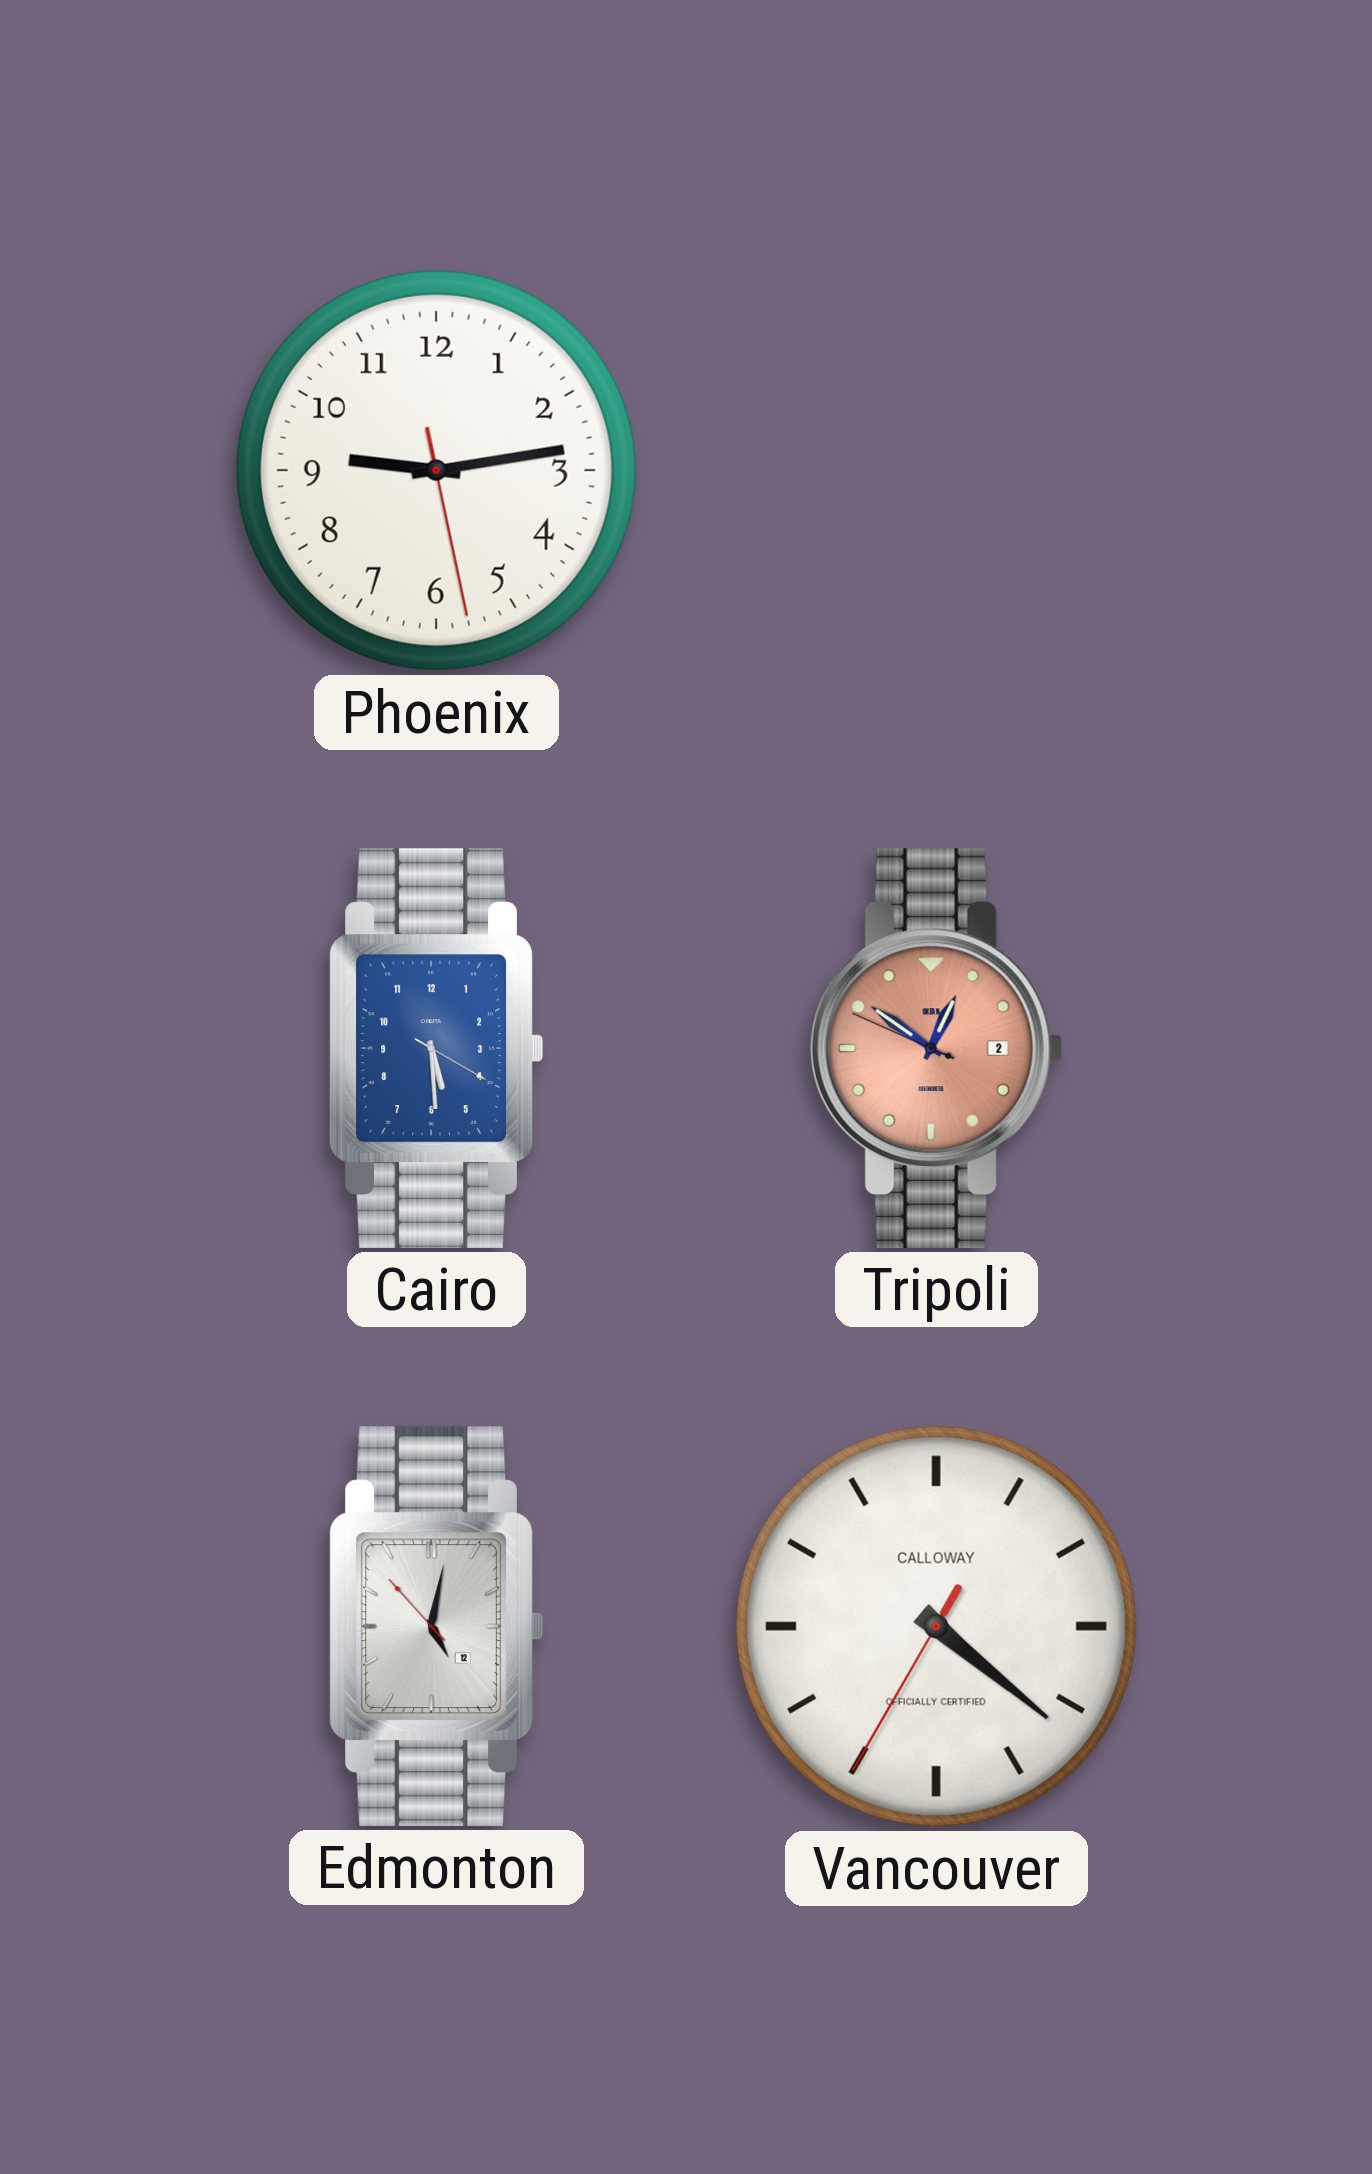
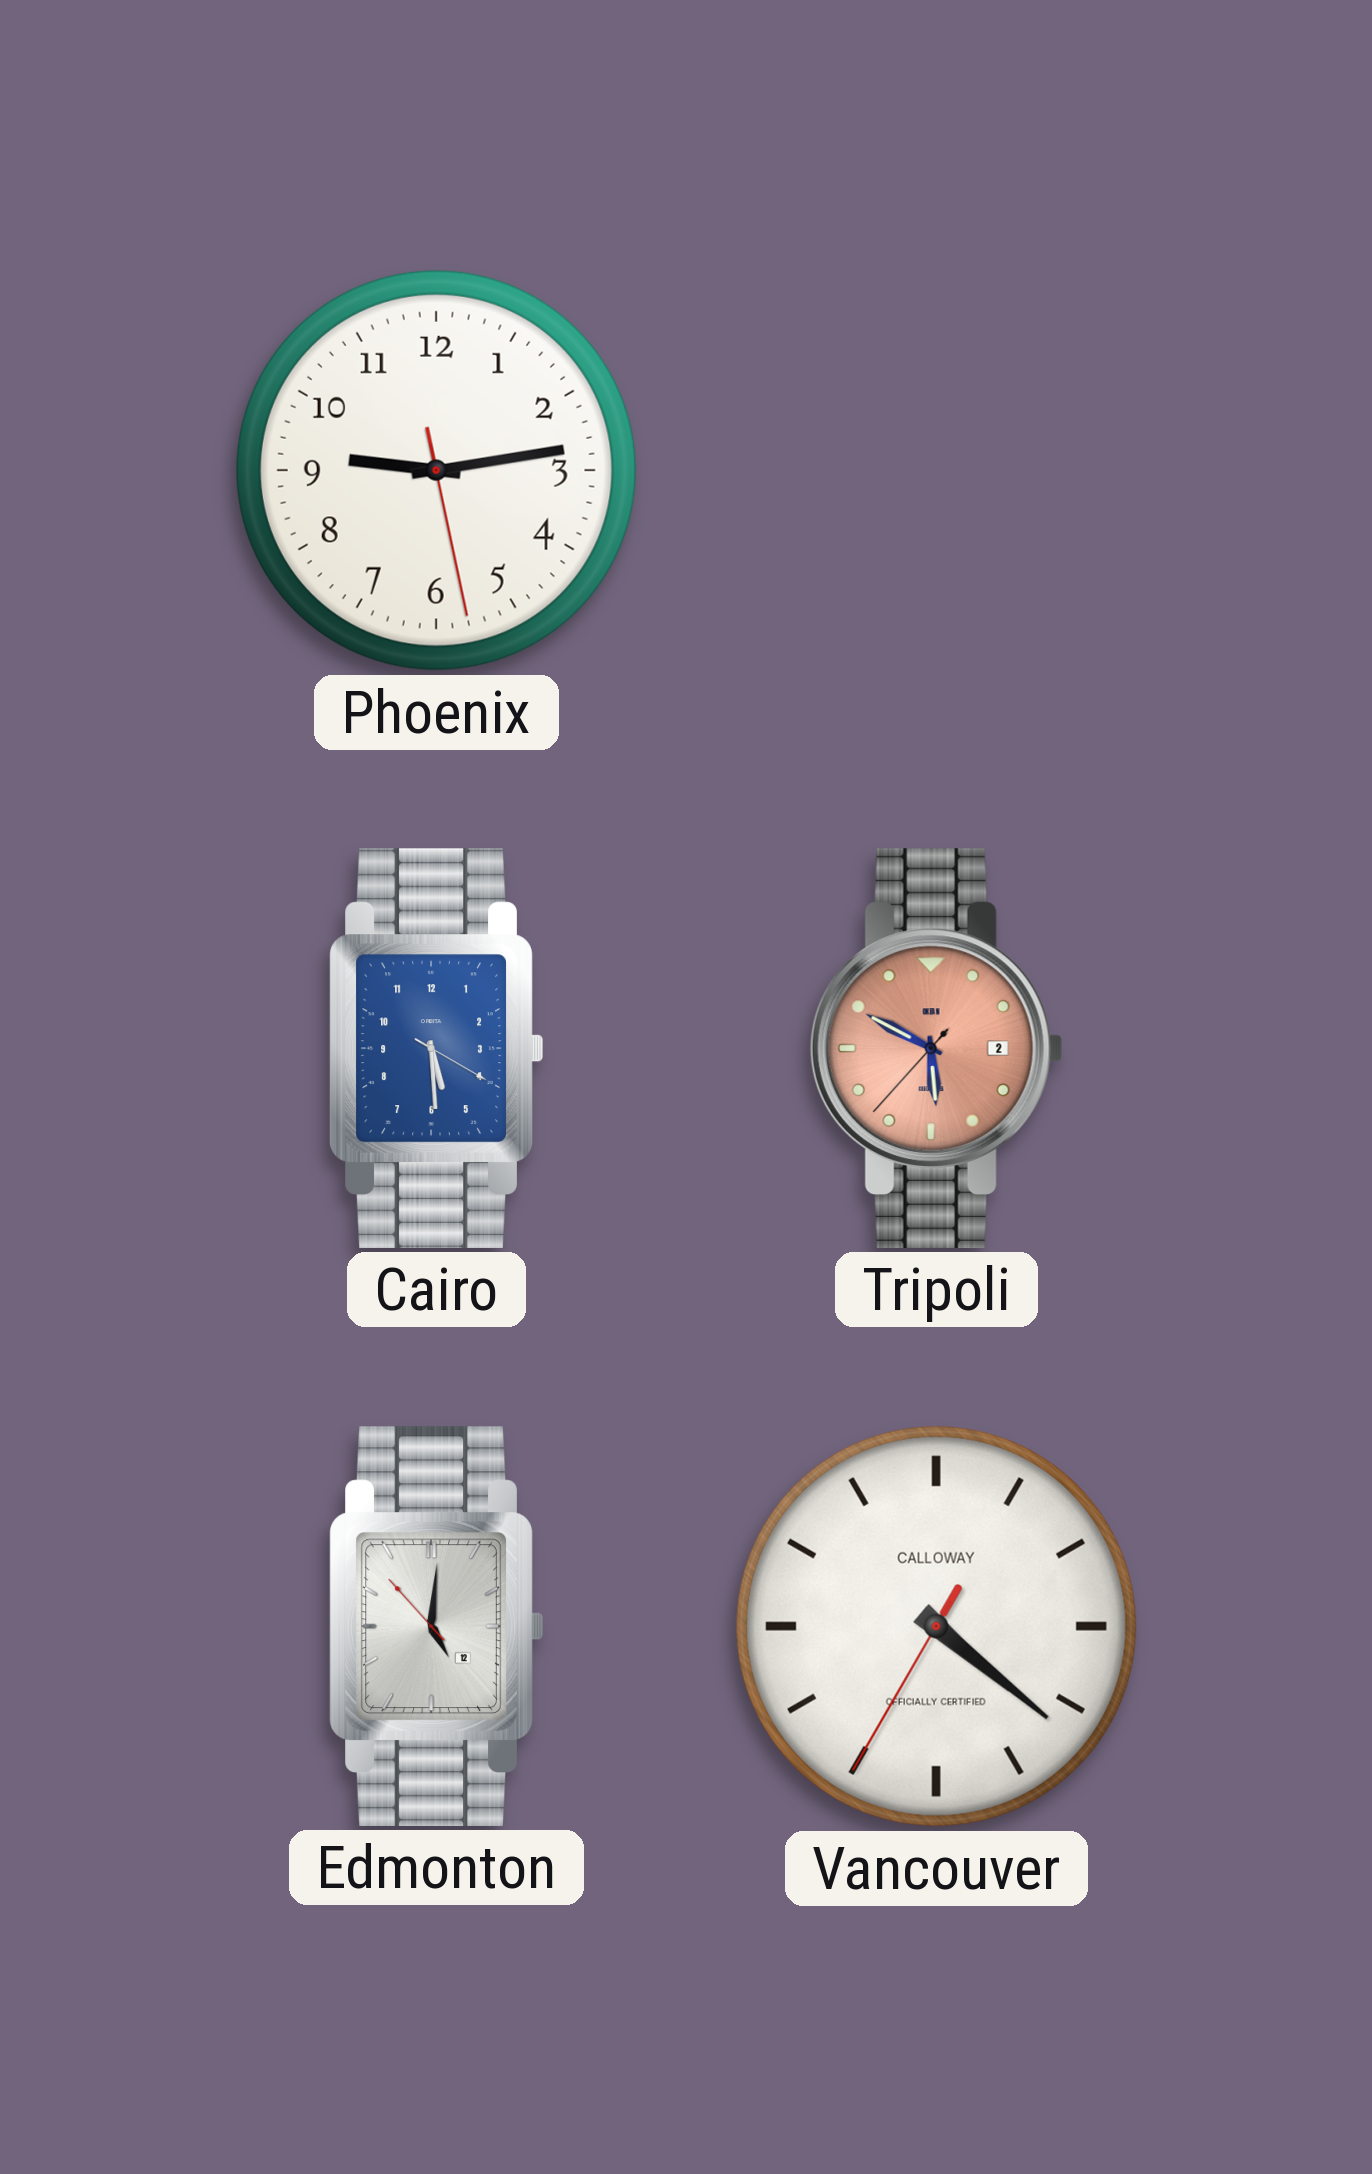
Tripoli: 12:50 -> 5:49
Edmonton: 5:01 -> 5:00
